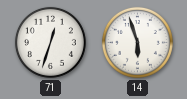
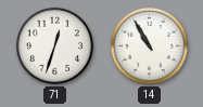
14: 5:57 -> 10:55
